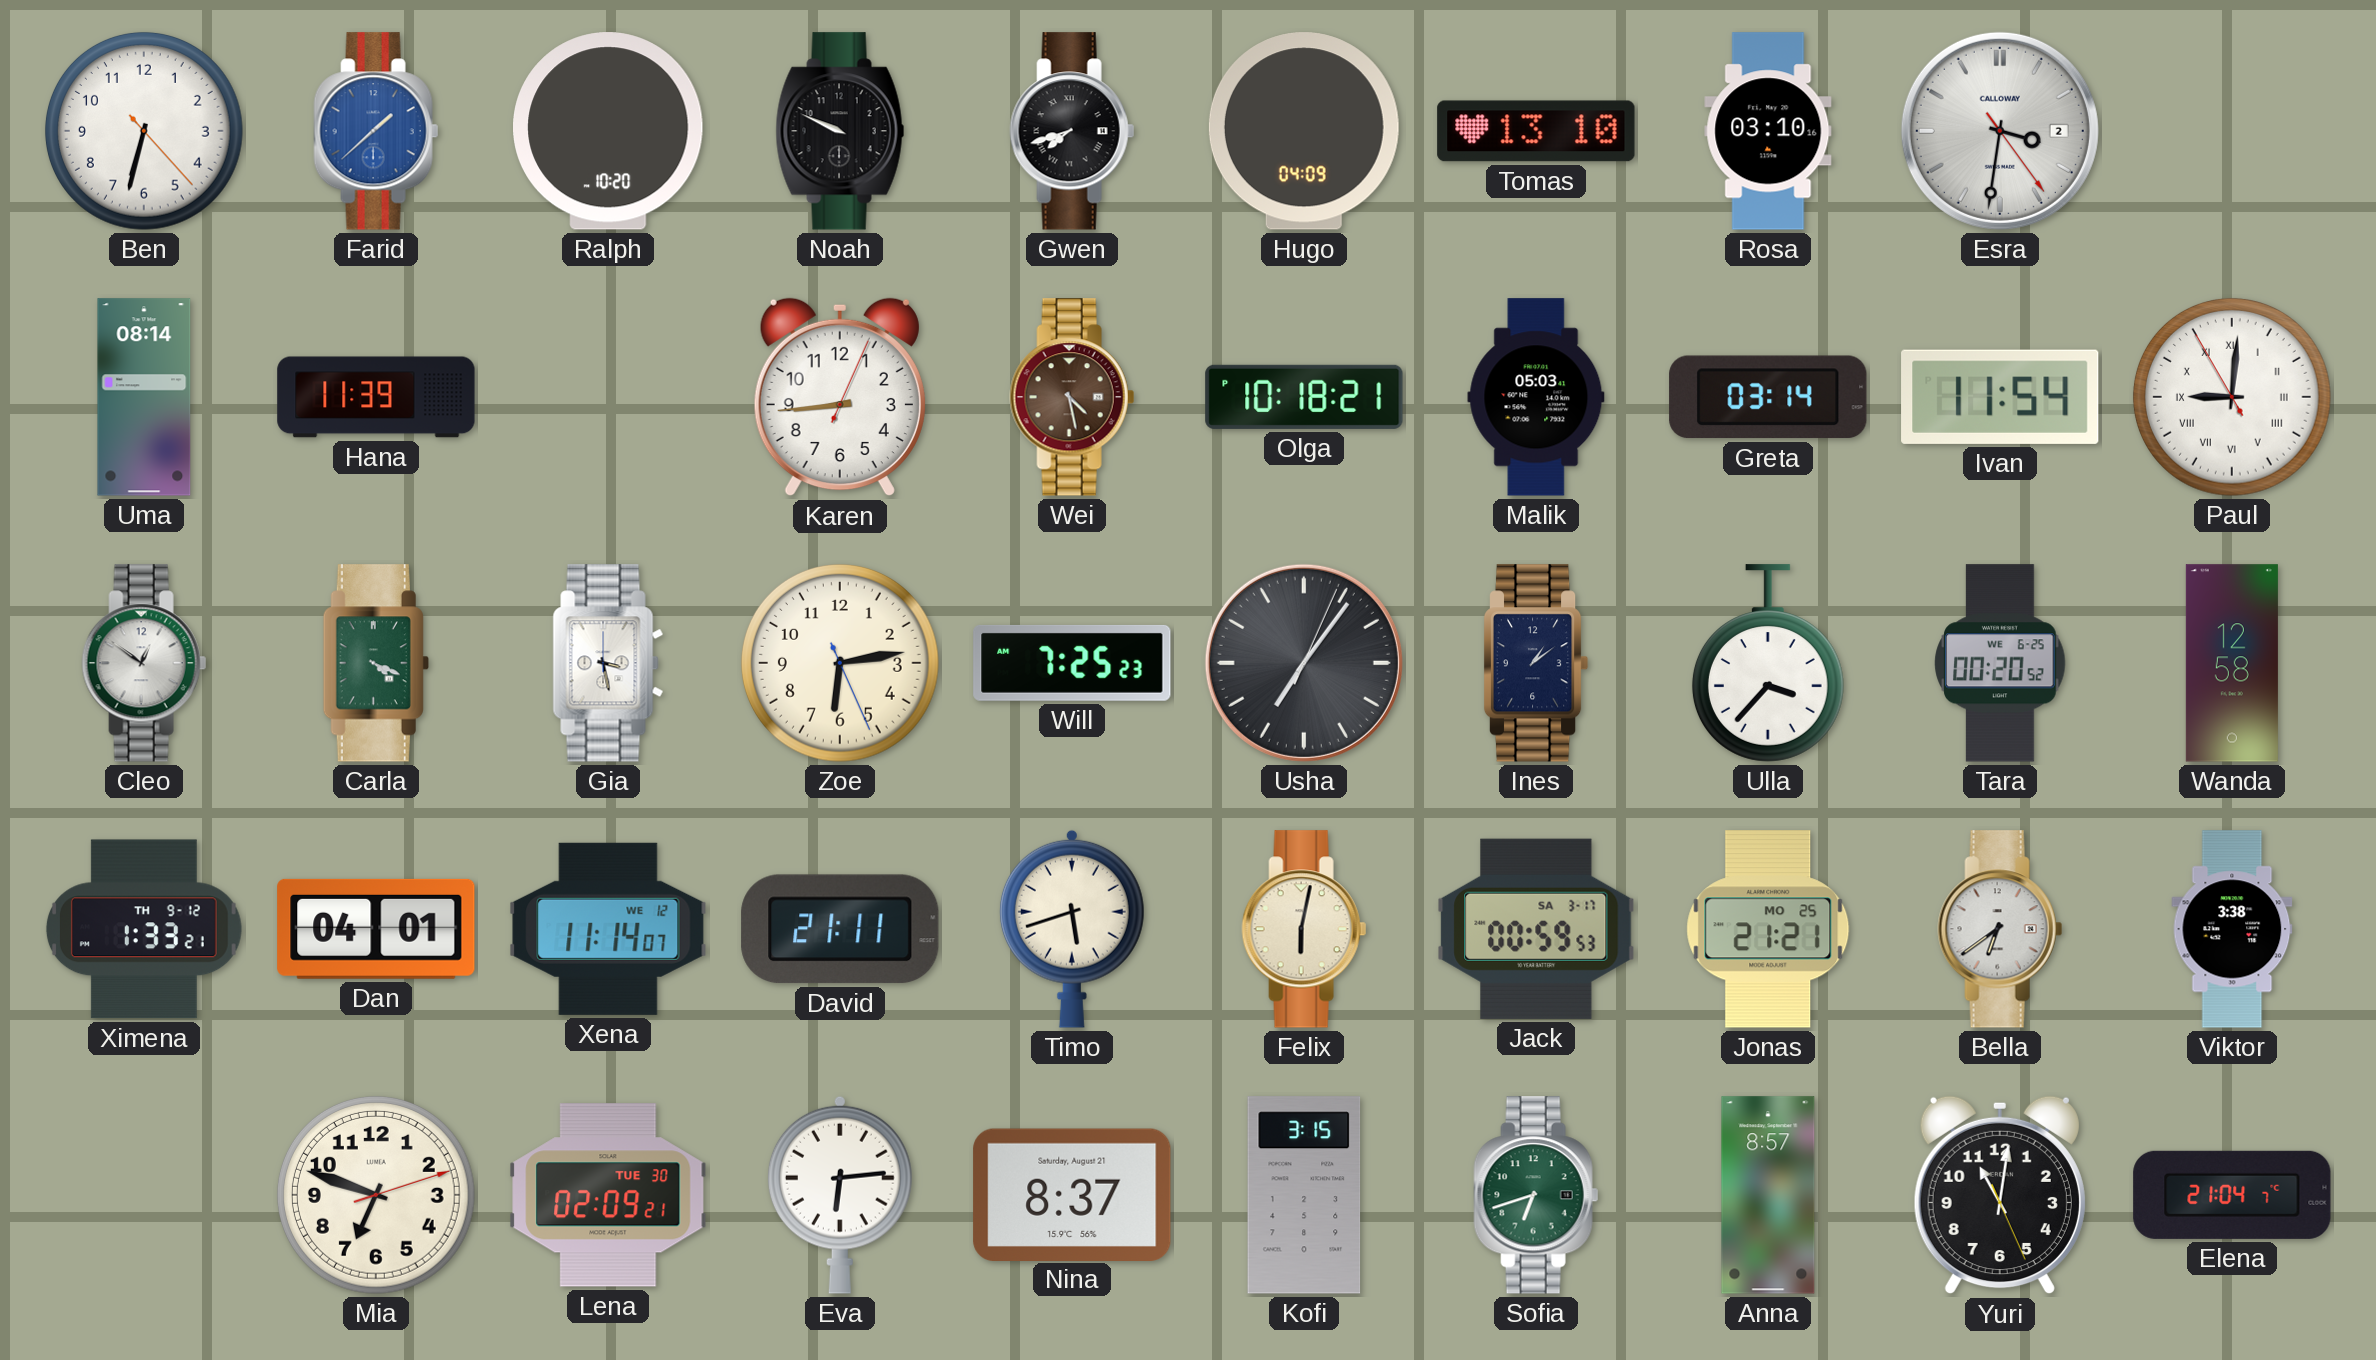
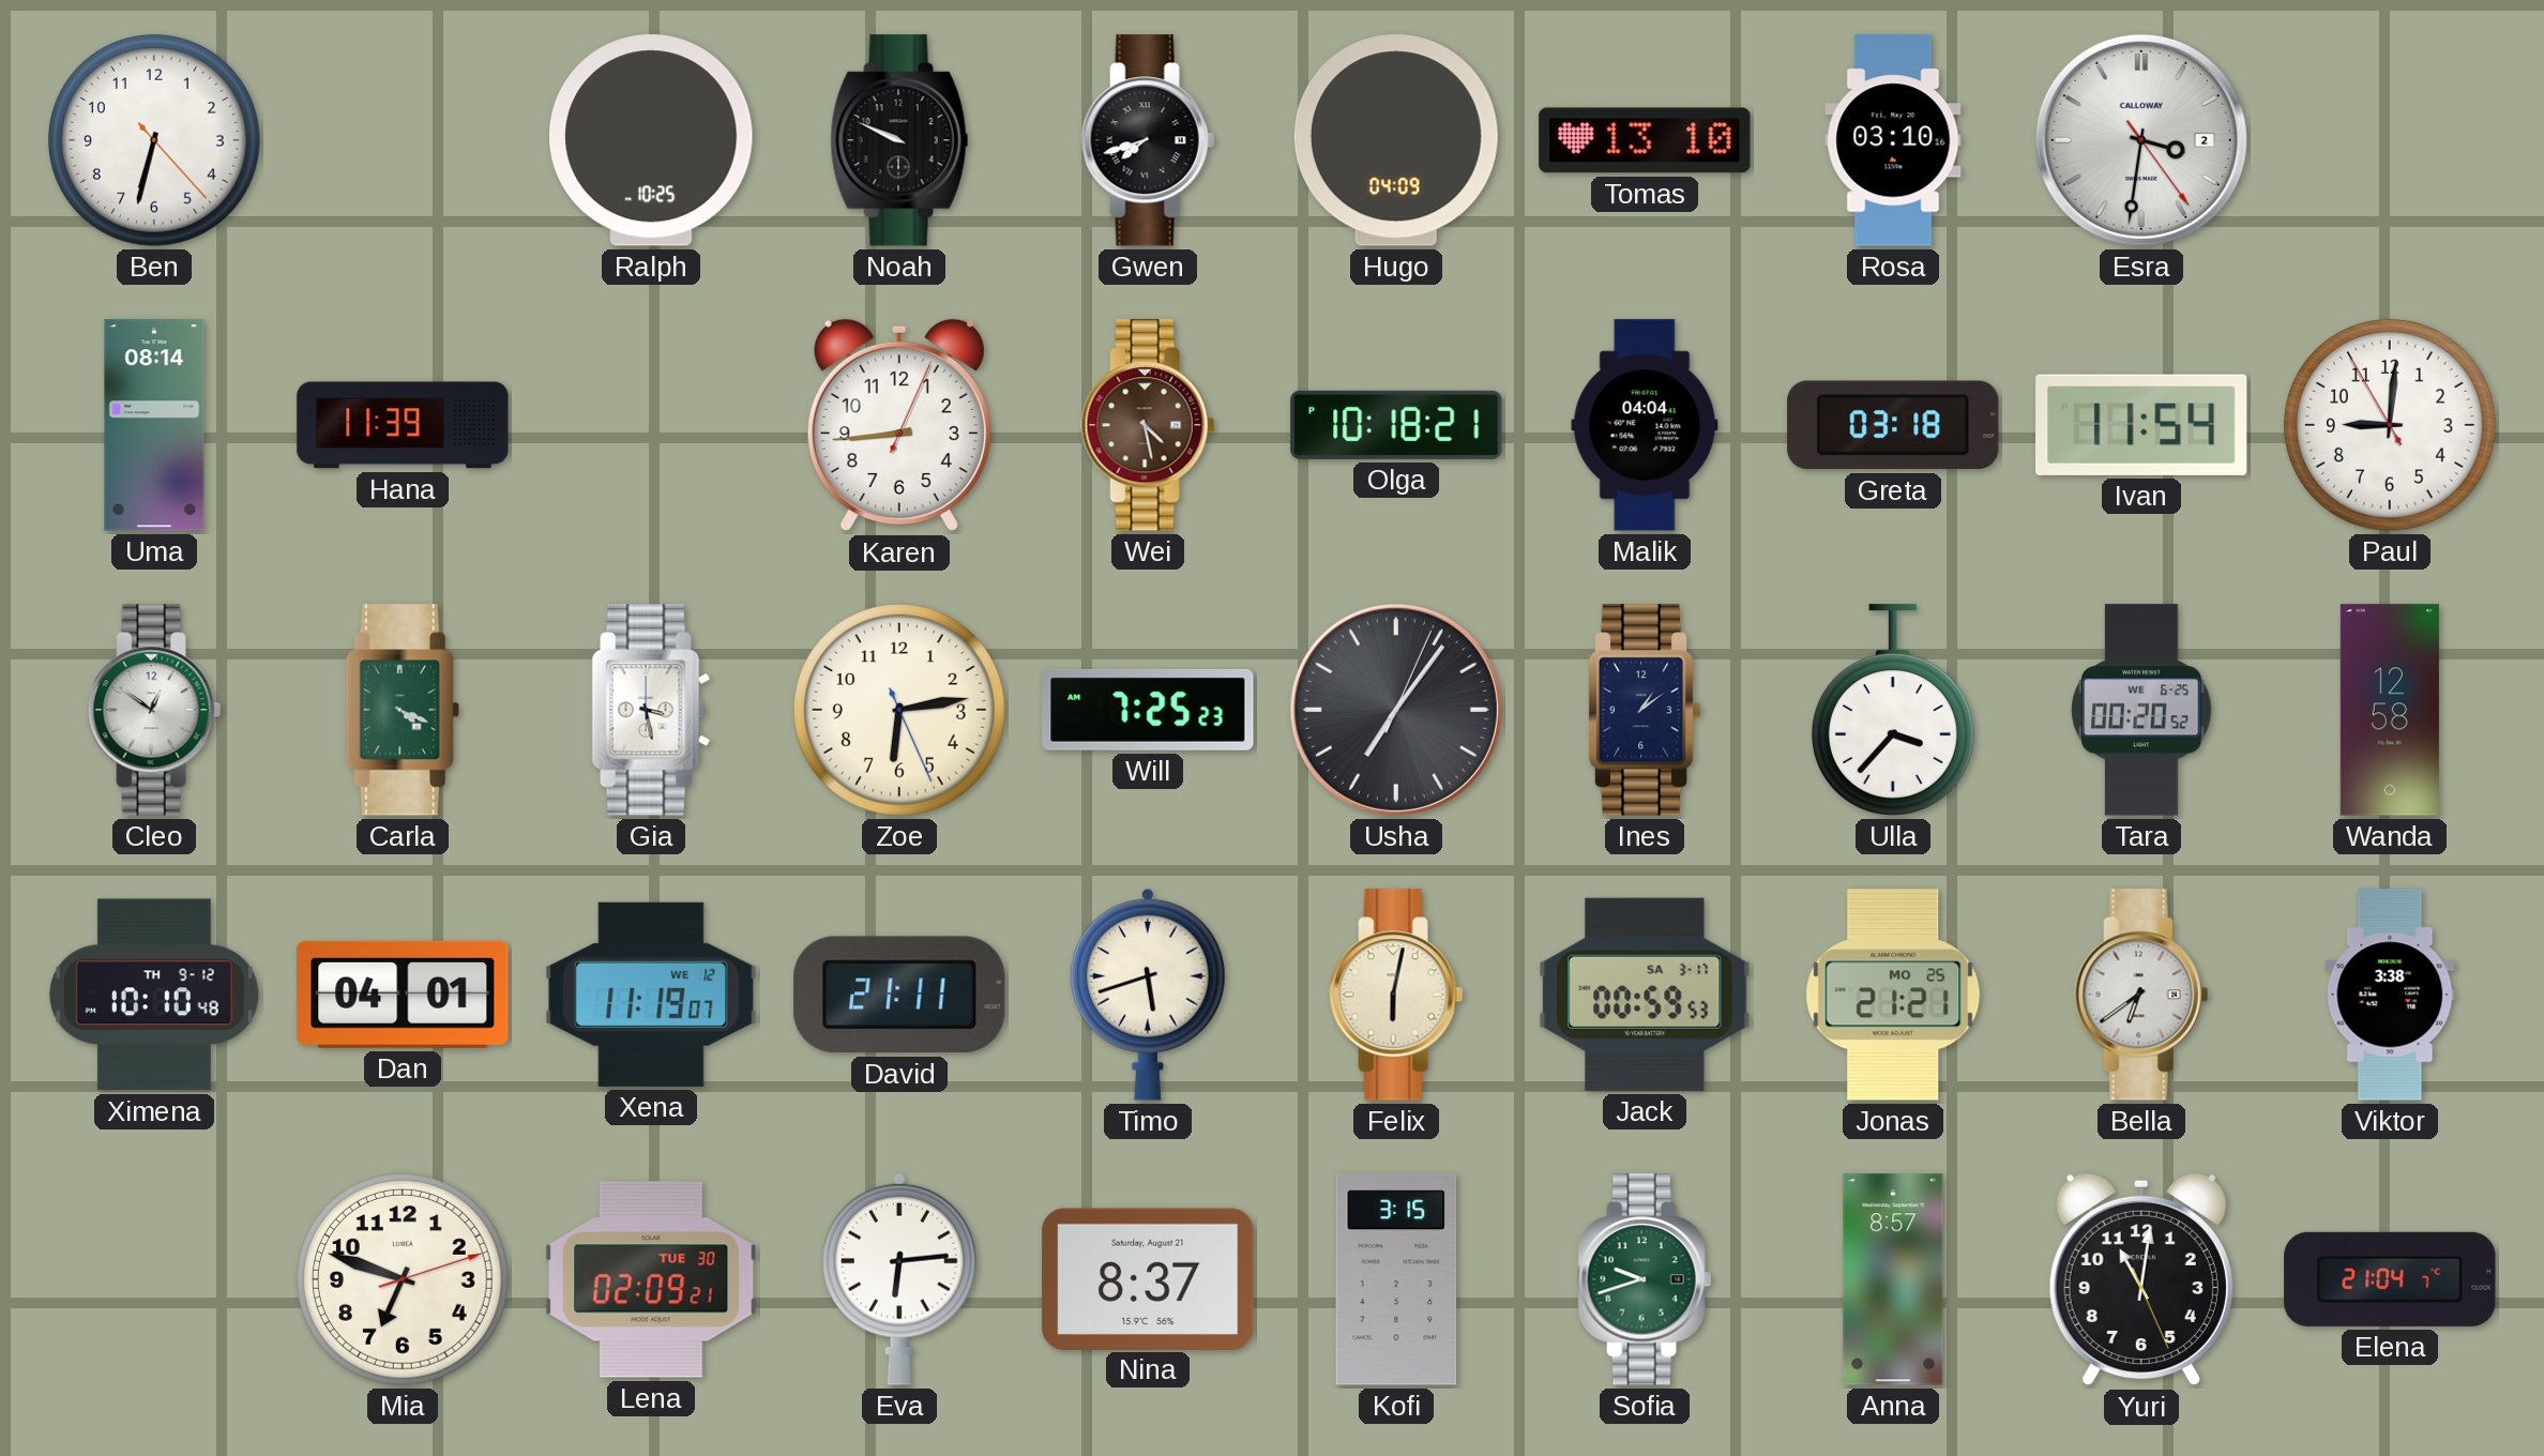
Farid: 1:38 -> none
Ralph: 10:20 -> 10:25
Malik: 05:03 -> 04:04
Greta: 03:14 -> 03:18
Paul numerals: Roman -> Arabic
Ximena: 1:33 -> 10:10
Xena: 11:14 -> 11:19
Sofia: 6:42 -> 9:42
